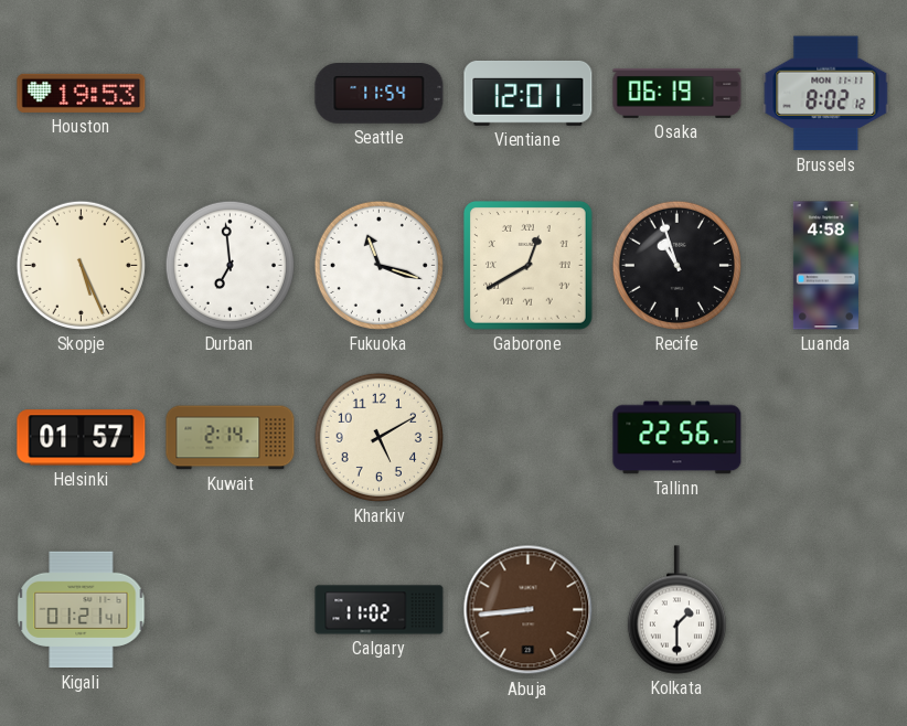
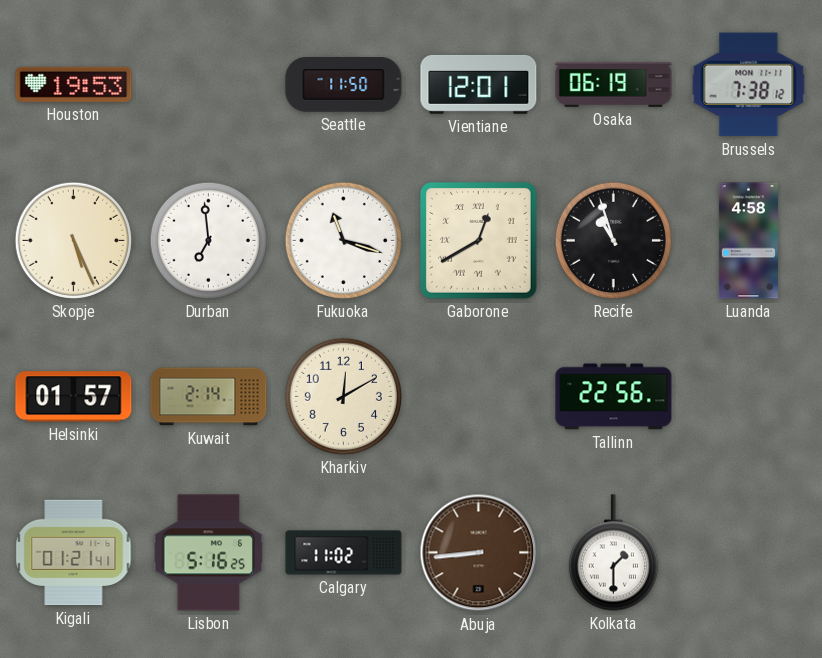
Seattle: 11:54 -> 11:50
Brussels: 8:02 -> 7:38
Kharkiv: 5:10 -> 12:10
Lisbon: none -> 5:16
